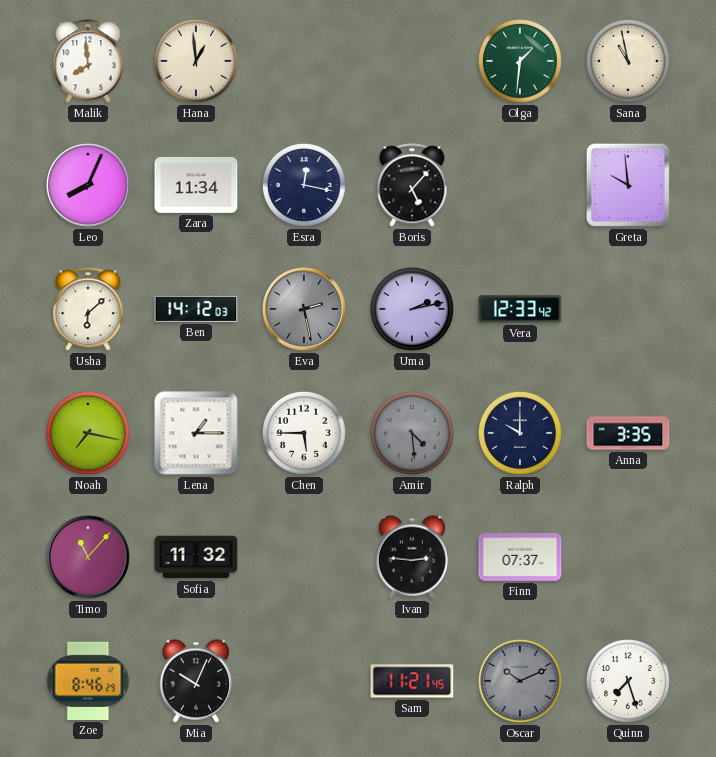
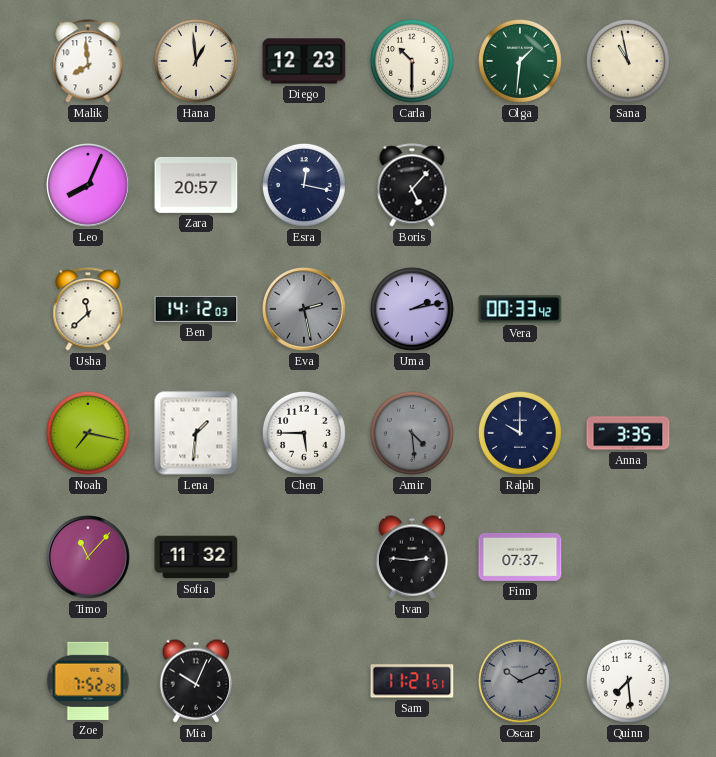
Diego: none -> 12:23
Carla: none -> 10:30
Zara: 11:34 -> 20:57
Greta: 9:59 -> none
Usha: 6:08 -> 11:38
Vera: 12:33 -> 00:33
Lena: 1:15 -> 1:31
Zoe: 8:46 -> 7:52
Sam: 11:21:45 -> 11:21:51
Quinn: 7:27 -> 7:29
